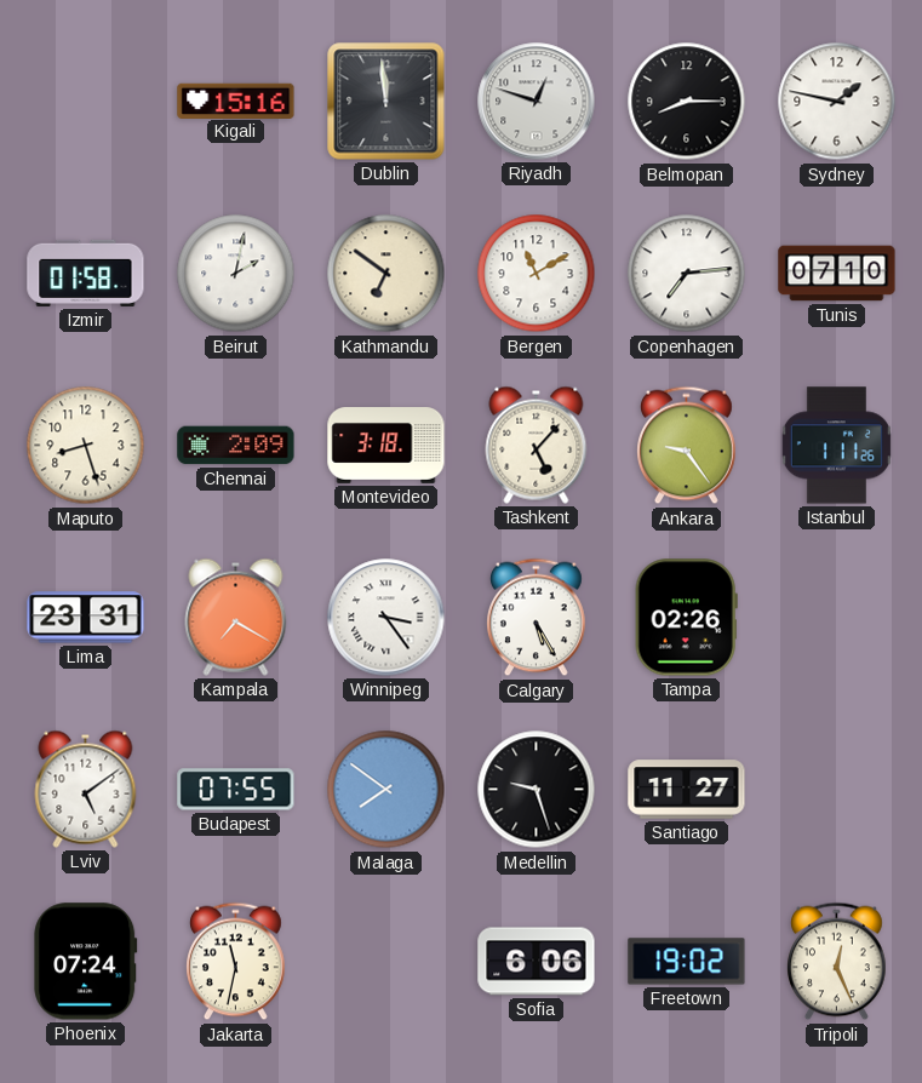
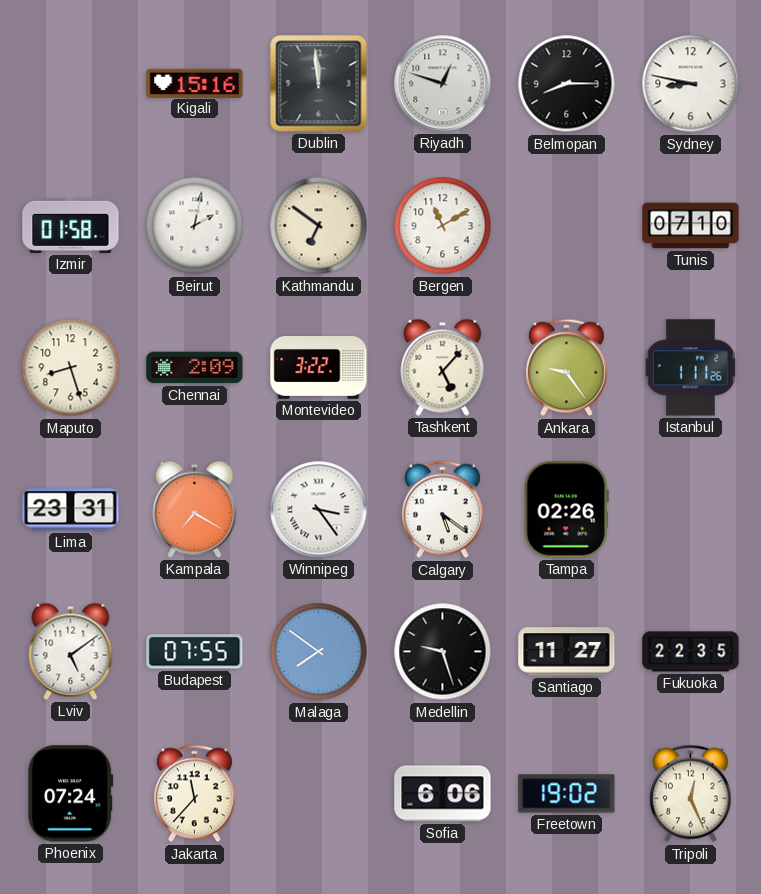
Sydney: 1:47 -> 8:47
Copenhagen: 7:14 -> none
Montevideo: 3:18 -> 3:22
Calgary: 5:25 -> 5:21
Fukuoka: none -> 22:35
Jakarta: 11:32 -> 11:37
